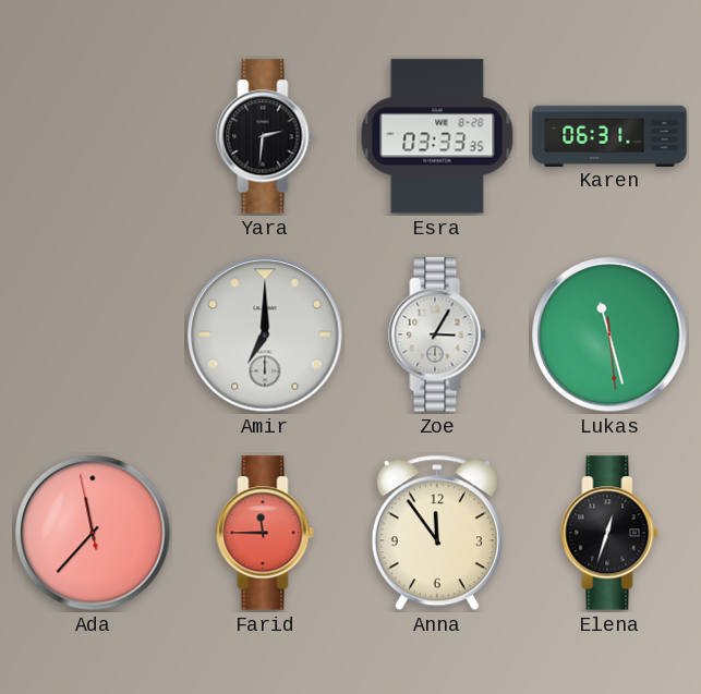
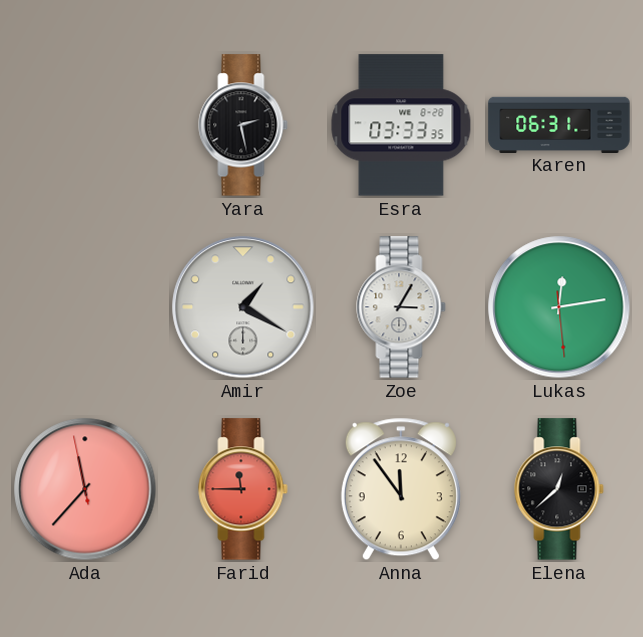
Yara: 2:31 -> 2:28
Amir: 7:00 -> 1:20
Lukas: 11:27 -> 12:13
Elena: 12:33 -> 12:38
